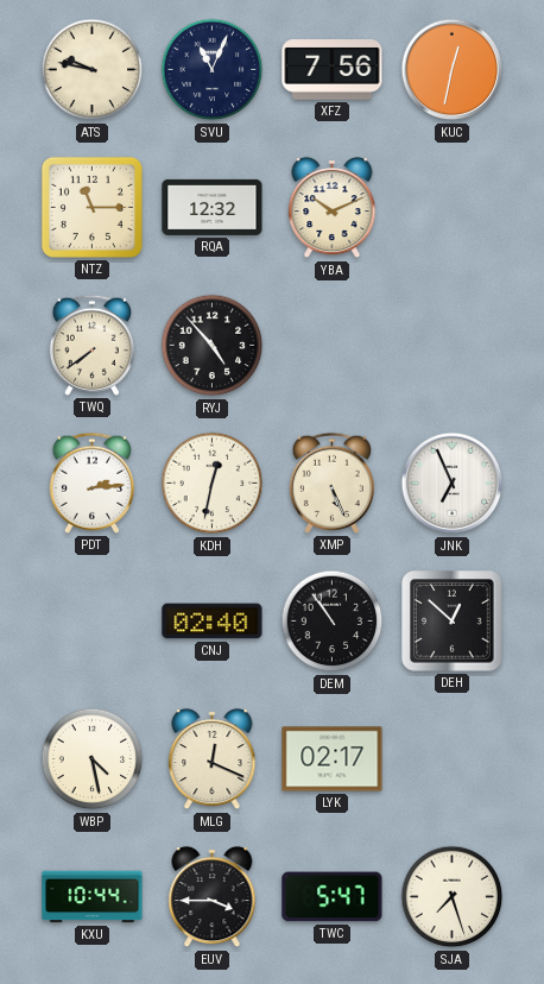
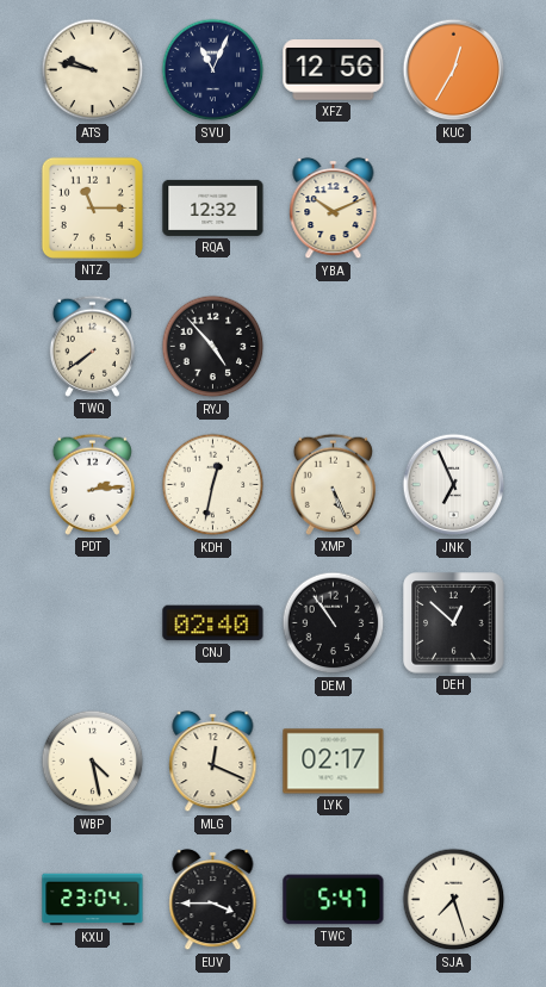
XFZ: 7:56 -> 12:56
KUC: 12:32 -> 12:35
KXU: 10:44 -> 23:04
